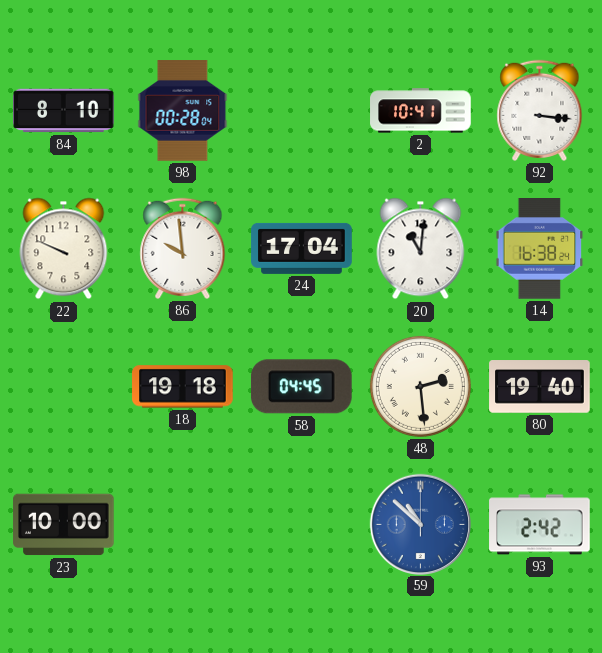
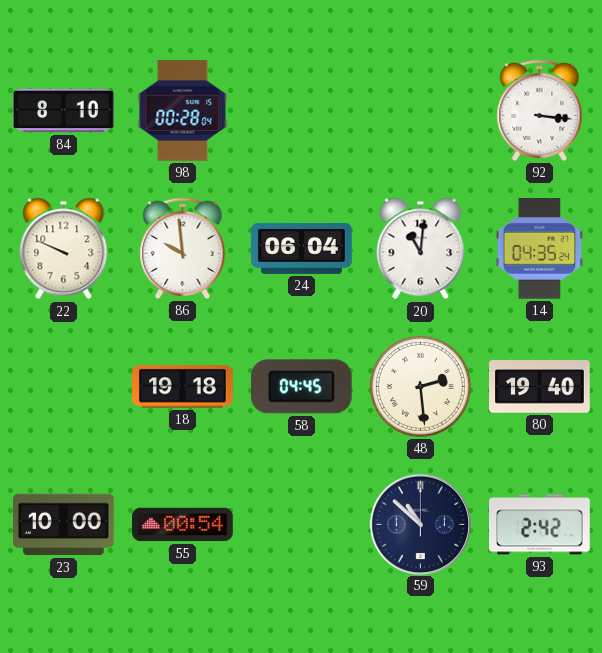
2: 10:41 -> none
24: 17:04 -> 06:04
14: 16:38 -> 04:35
55: none -> 00:54
59 dial: blue -> navy
